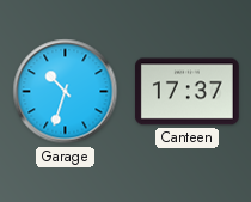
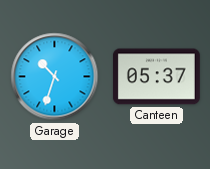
Canteen: 17:37 -> 05:37
